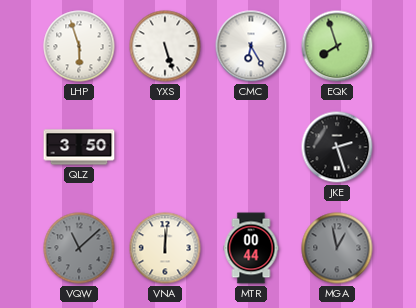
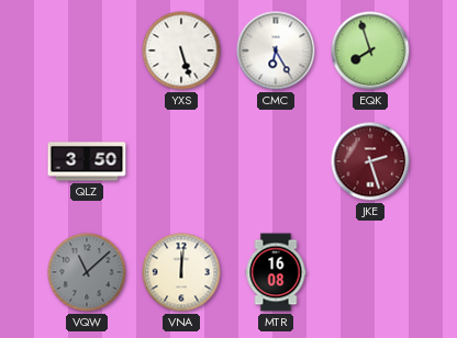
LHP: 5:57 -> none
JKE dial: black -> burgundy
MTR: 00:44 -> 16:08
MGA: 12:58 -> none
